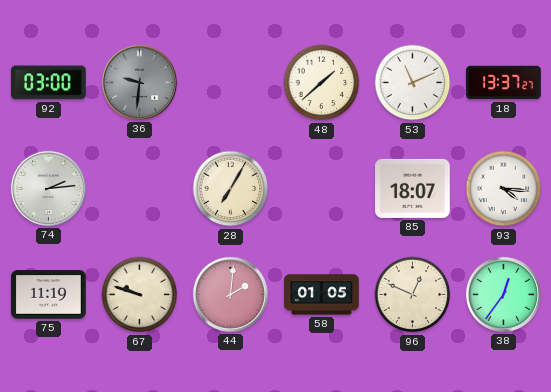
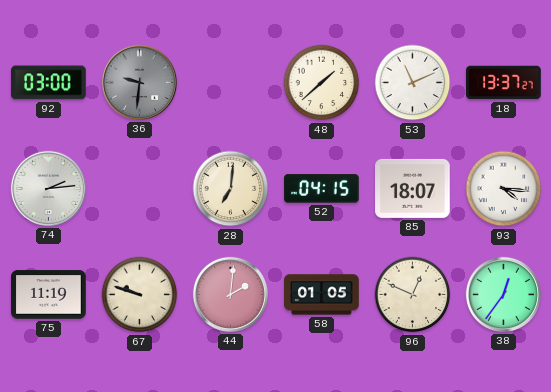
28: 7:05 -> 7:01
52: none -> 04:15
